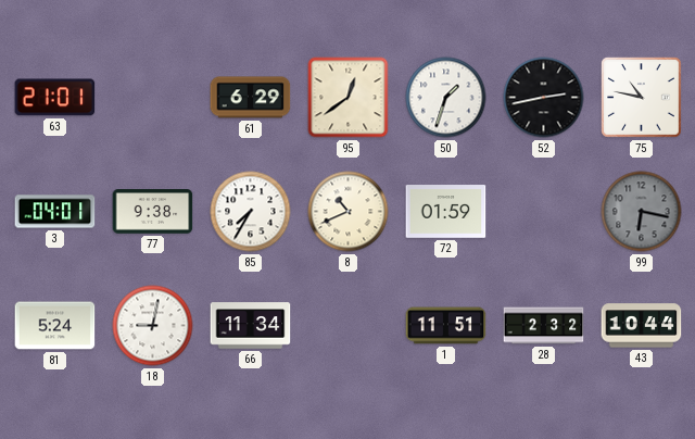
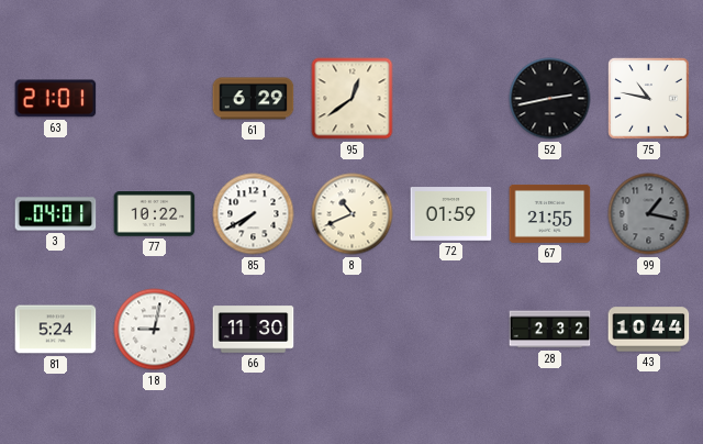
50: 1:33 -> none
77: 9:38 -> 10:22
85: 7:35 -> 7:40
67: none -> 21:55
99: 6:17 -> 1:17
66: 11:34 -> 11:30
1: 11:51 -> none
